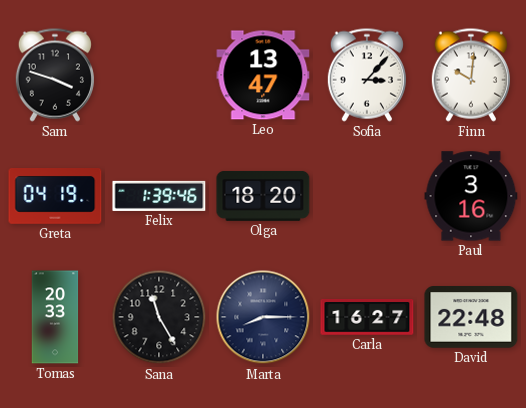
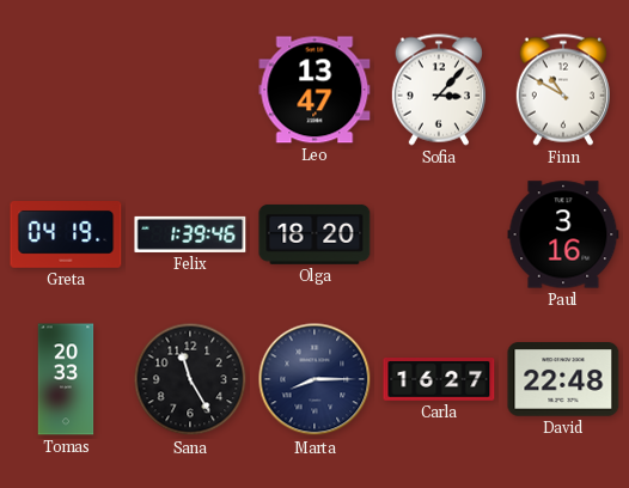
Sam: 3:48 -> none
Finn: 10:01 -> 10:50
